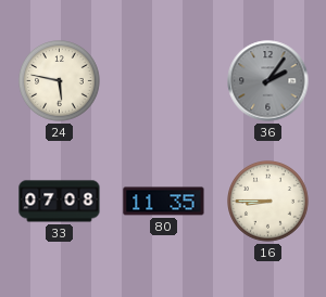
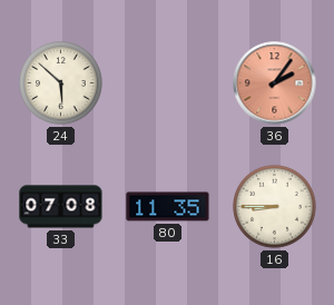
24: 5:47 -> 5:52
36 dial: grey -> salmon
